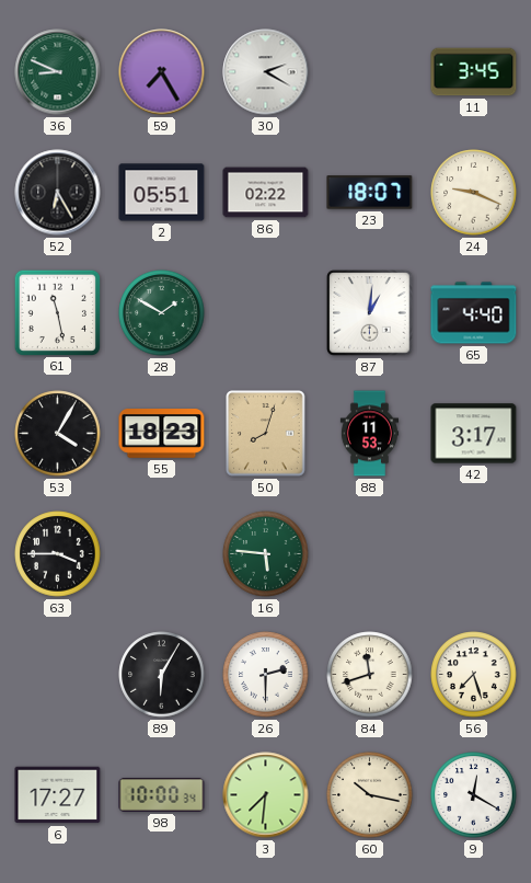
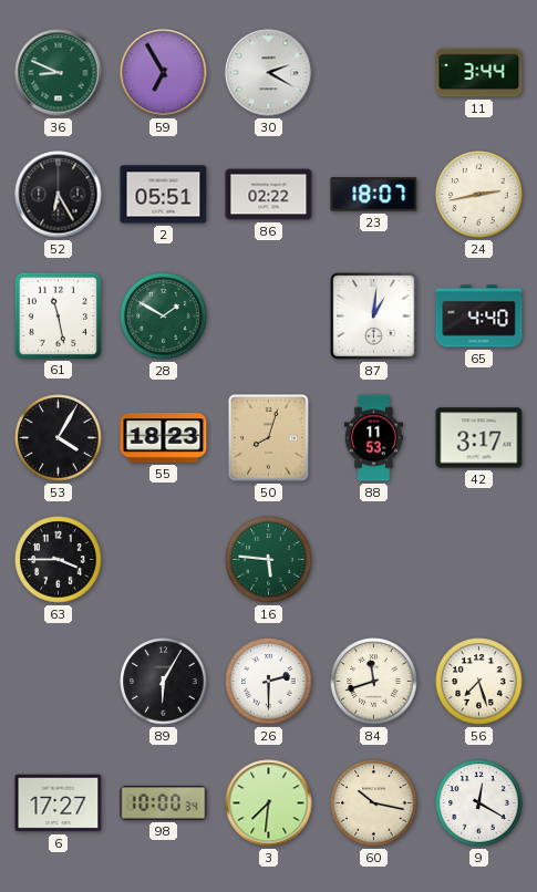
59: 7:25 -> 6:55
11: 3:45 -> 3:44
24: 9:19 -> 2:43
